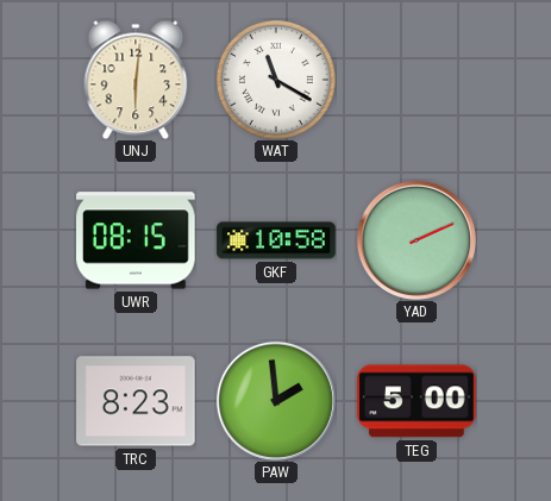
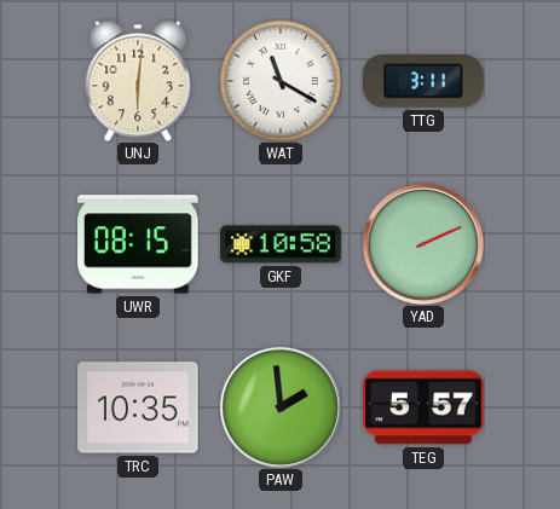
TTG: none -> 3:11
TRC: 8:23 -> 10:35
TEG: 5:00 -> 5:57
